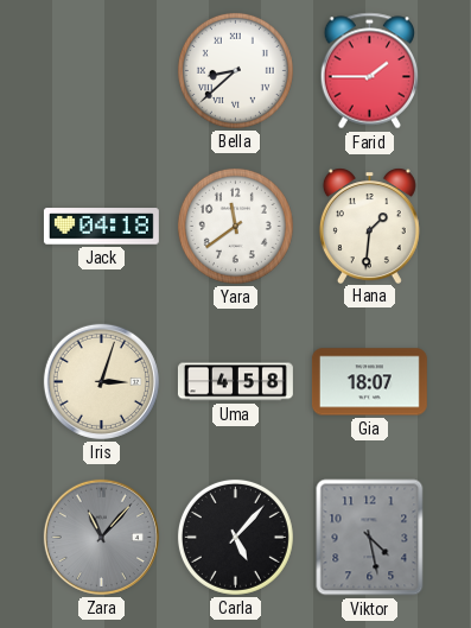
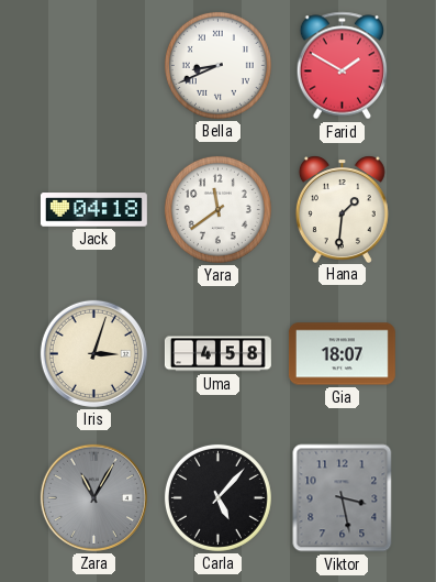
Bella: 8:38 -> 8:41
Farid: 1:45 -> 1:50
Zara: 11:07 -> 11:05
Viktor: 4:28 -> 3:28
